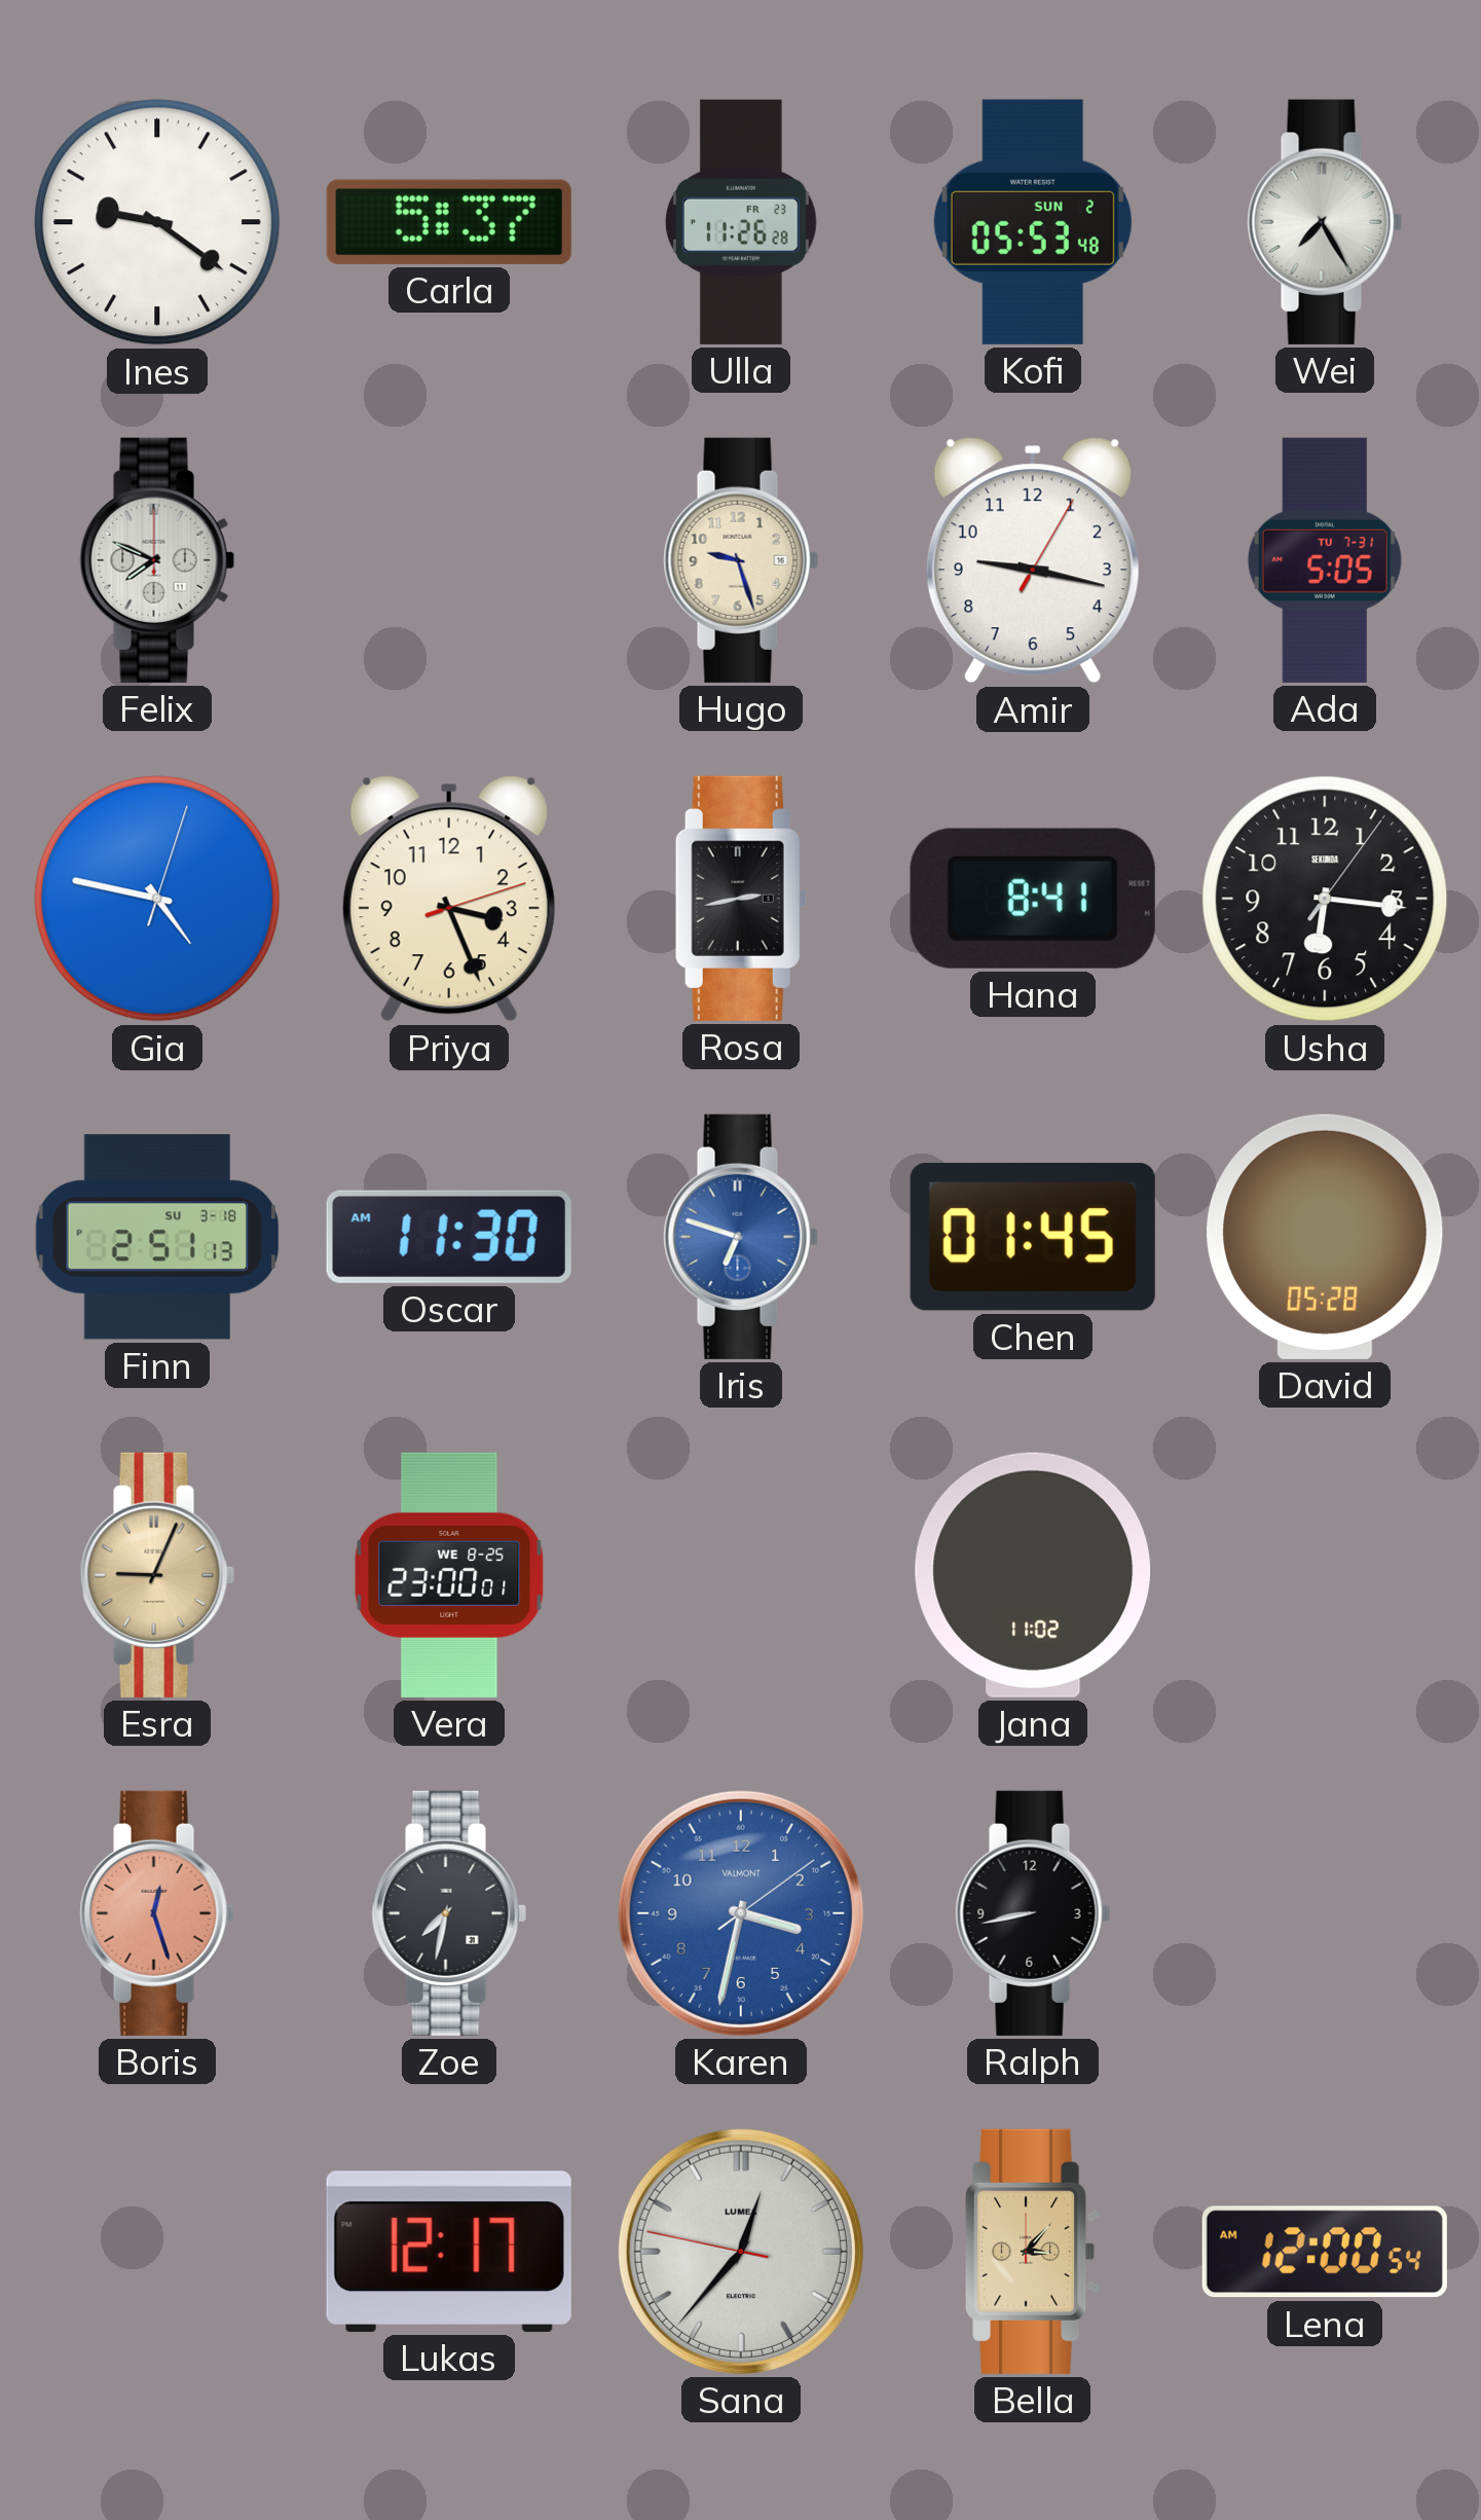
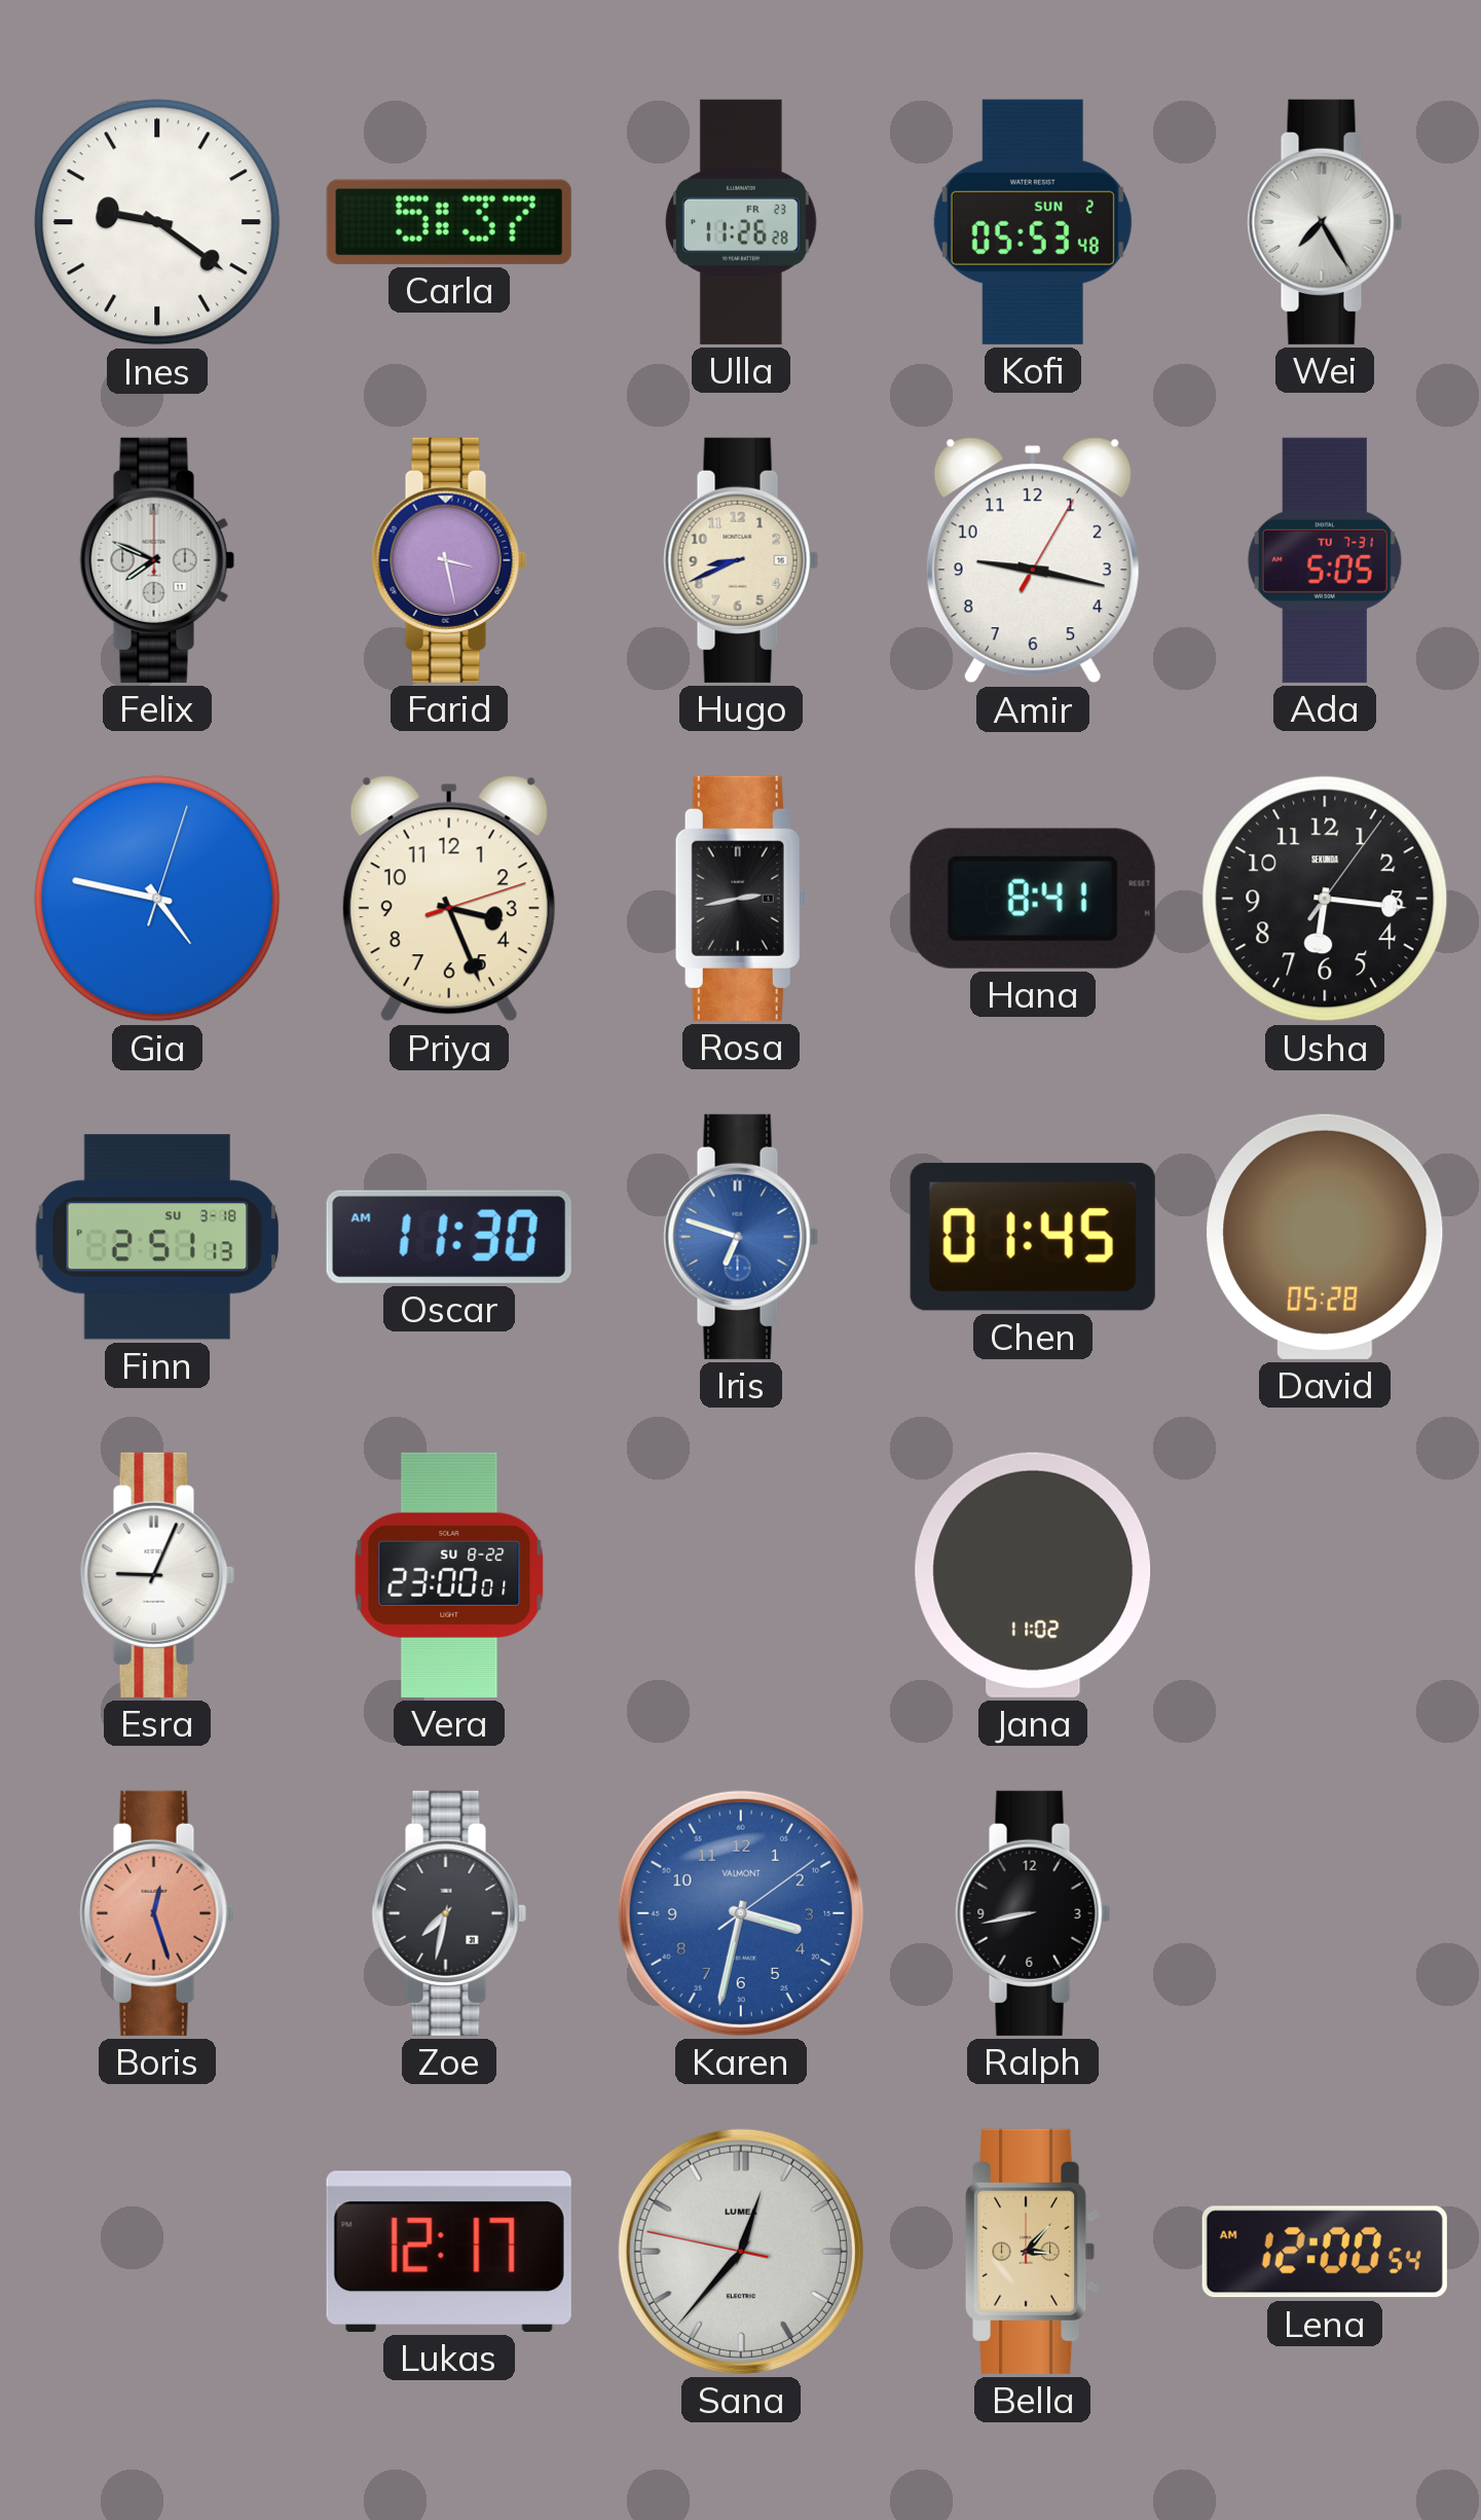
Farid: none -> 3:28
Hugo: 9:27 -> 8:41
Esra dial: champagne -> white
Vera date: WE 8-25 -> SU 8-22
